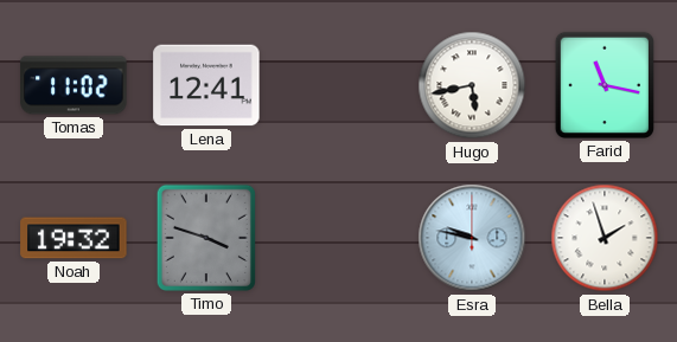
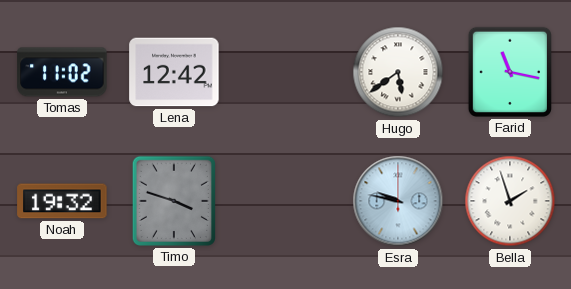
Lena: 12:41 -> 12:42
Hugo: 5:43 -> 5:39
